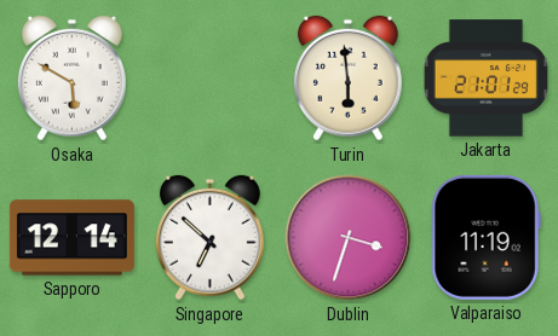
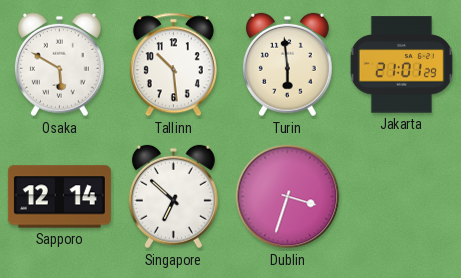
Tallinn: none -> 10:29
Valparaiso: 11:19 -> none
